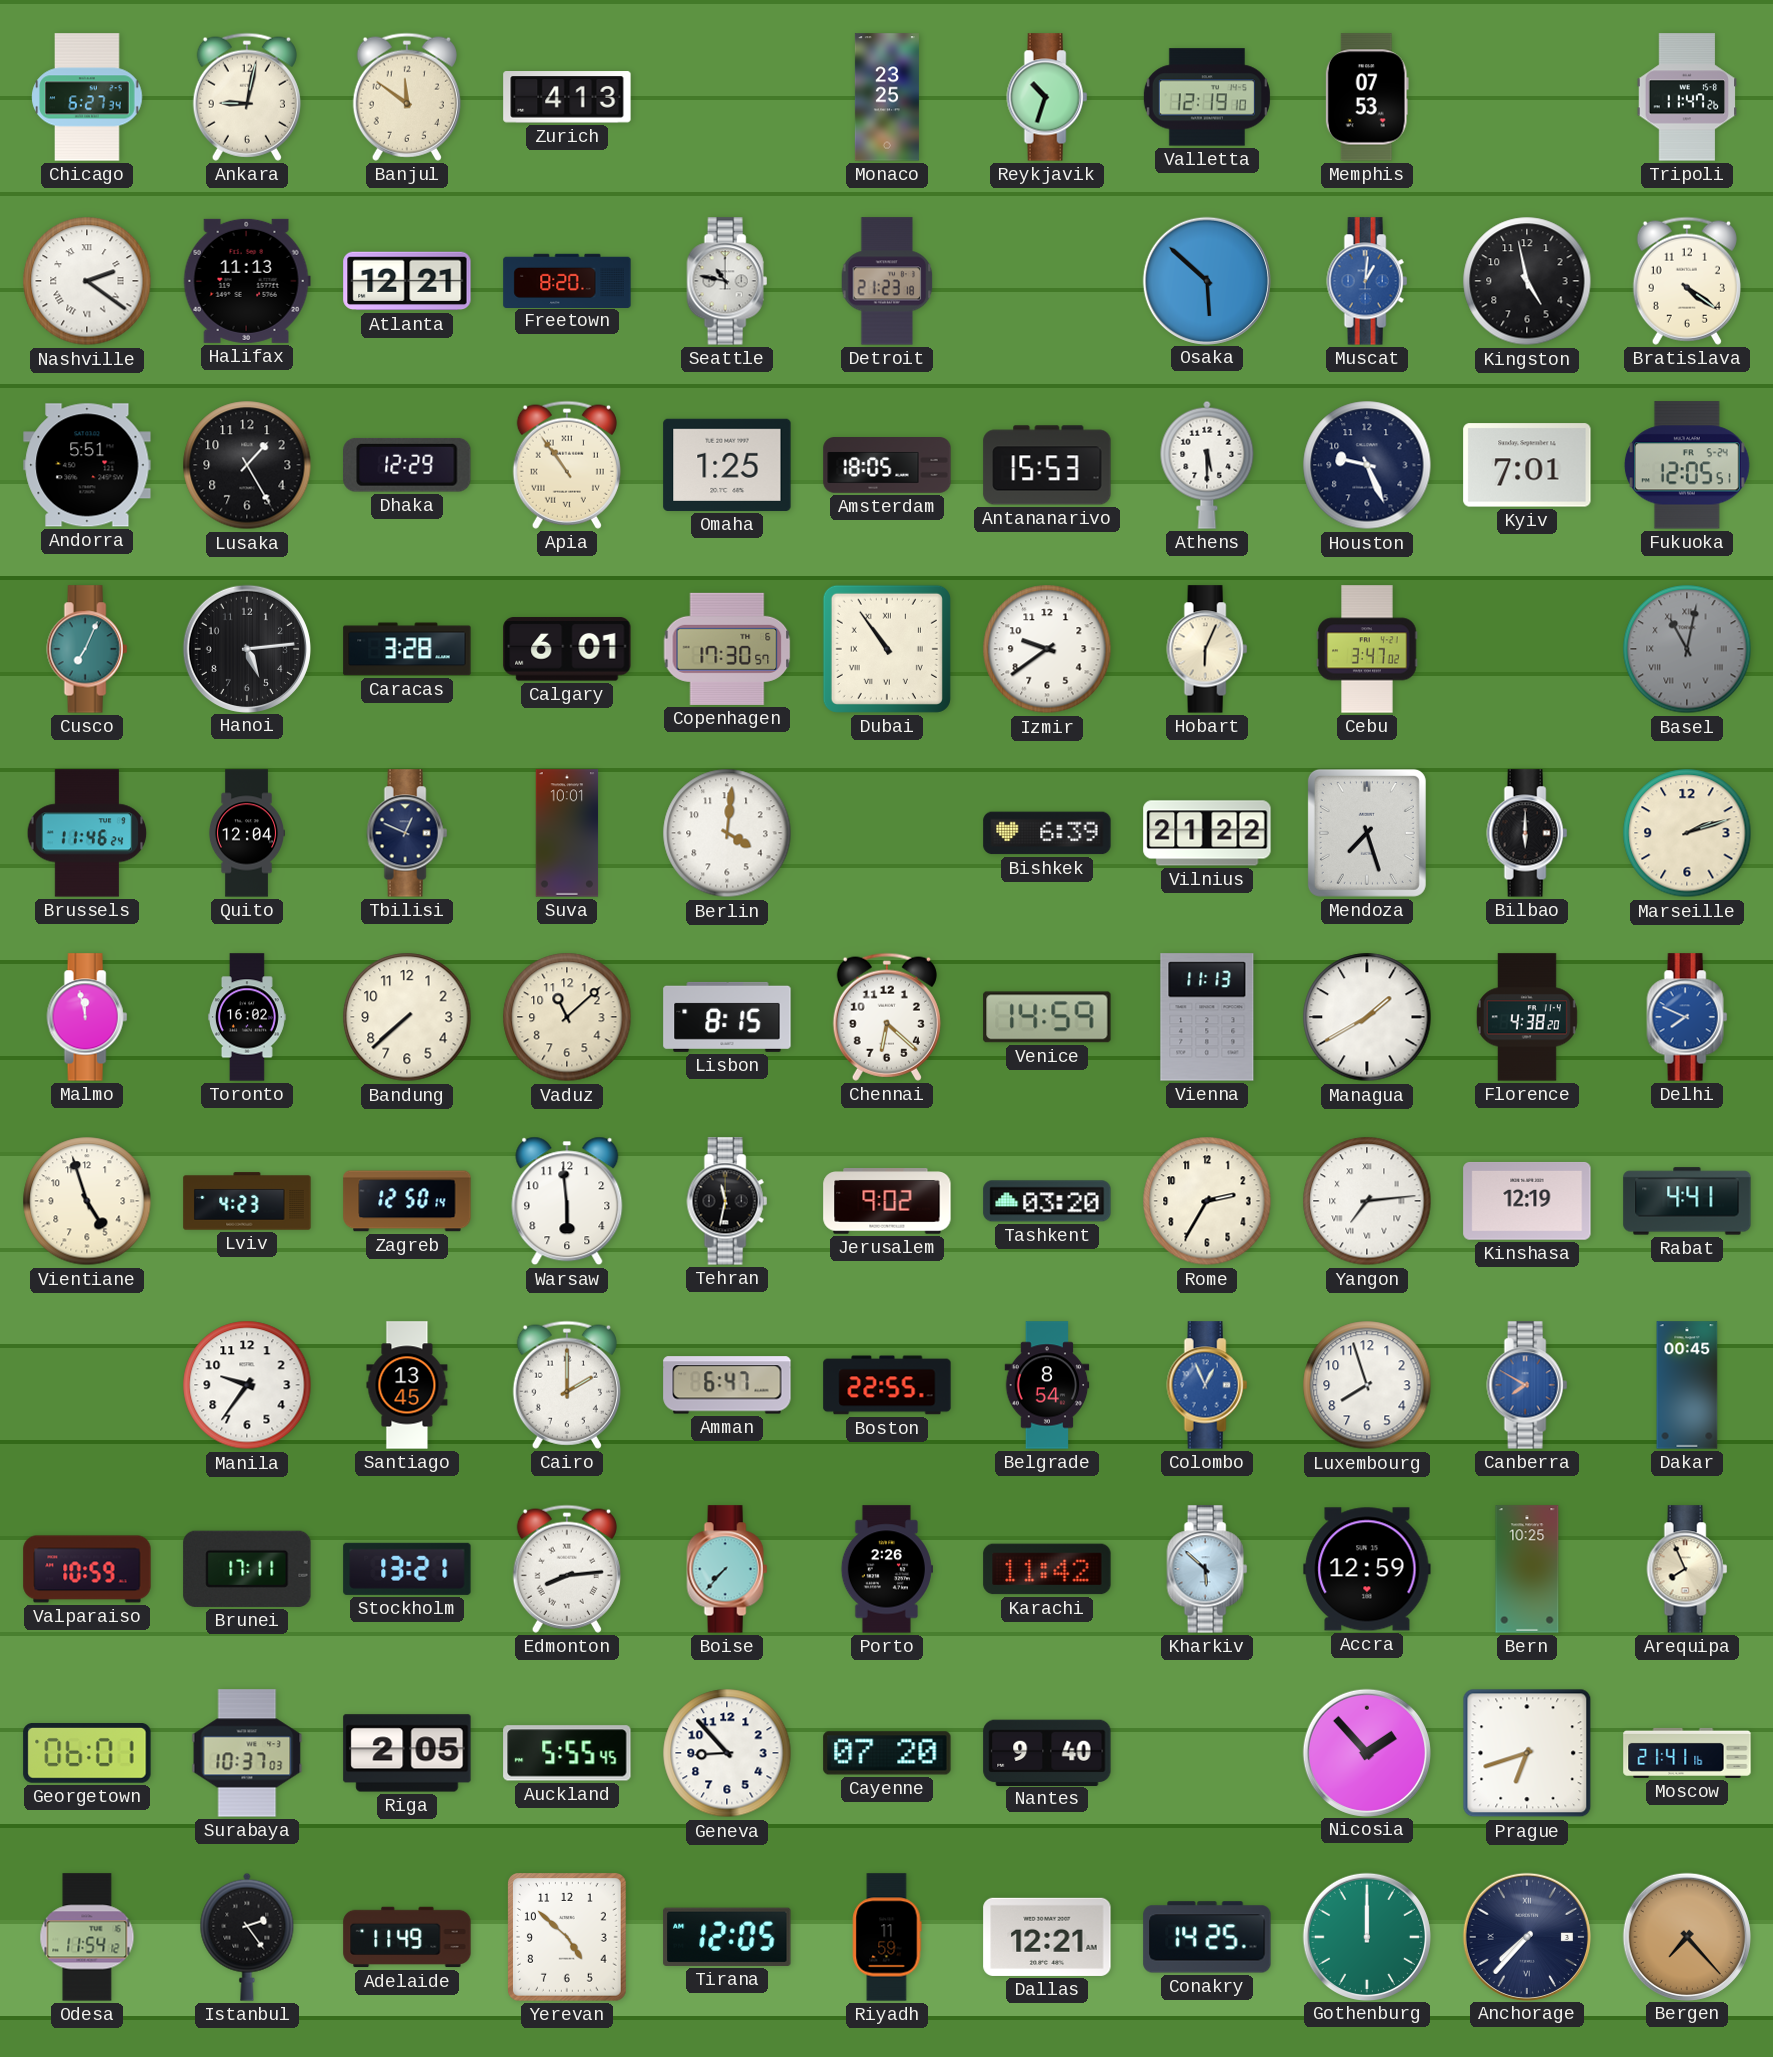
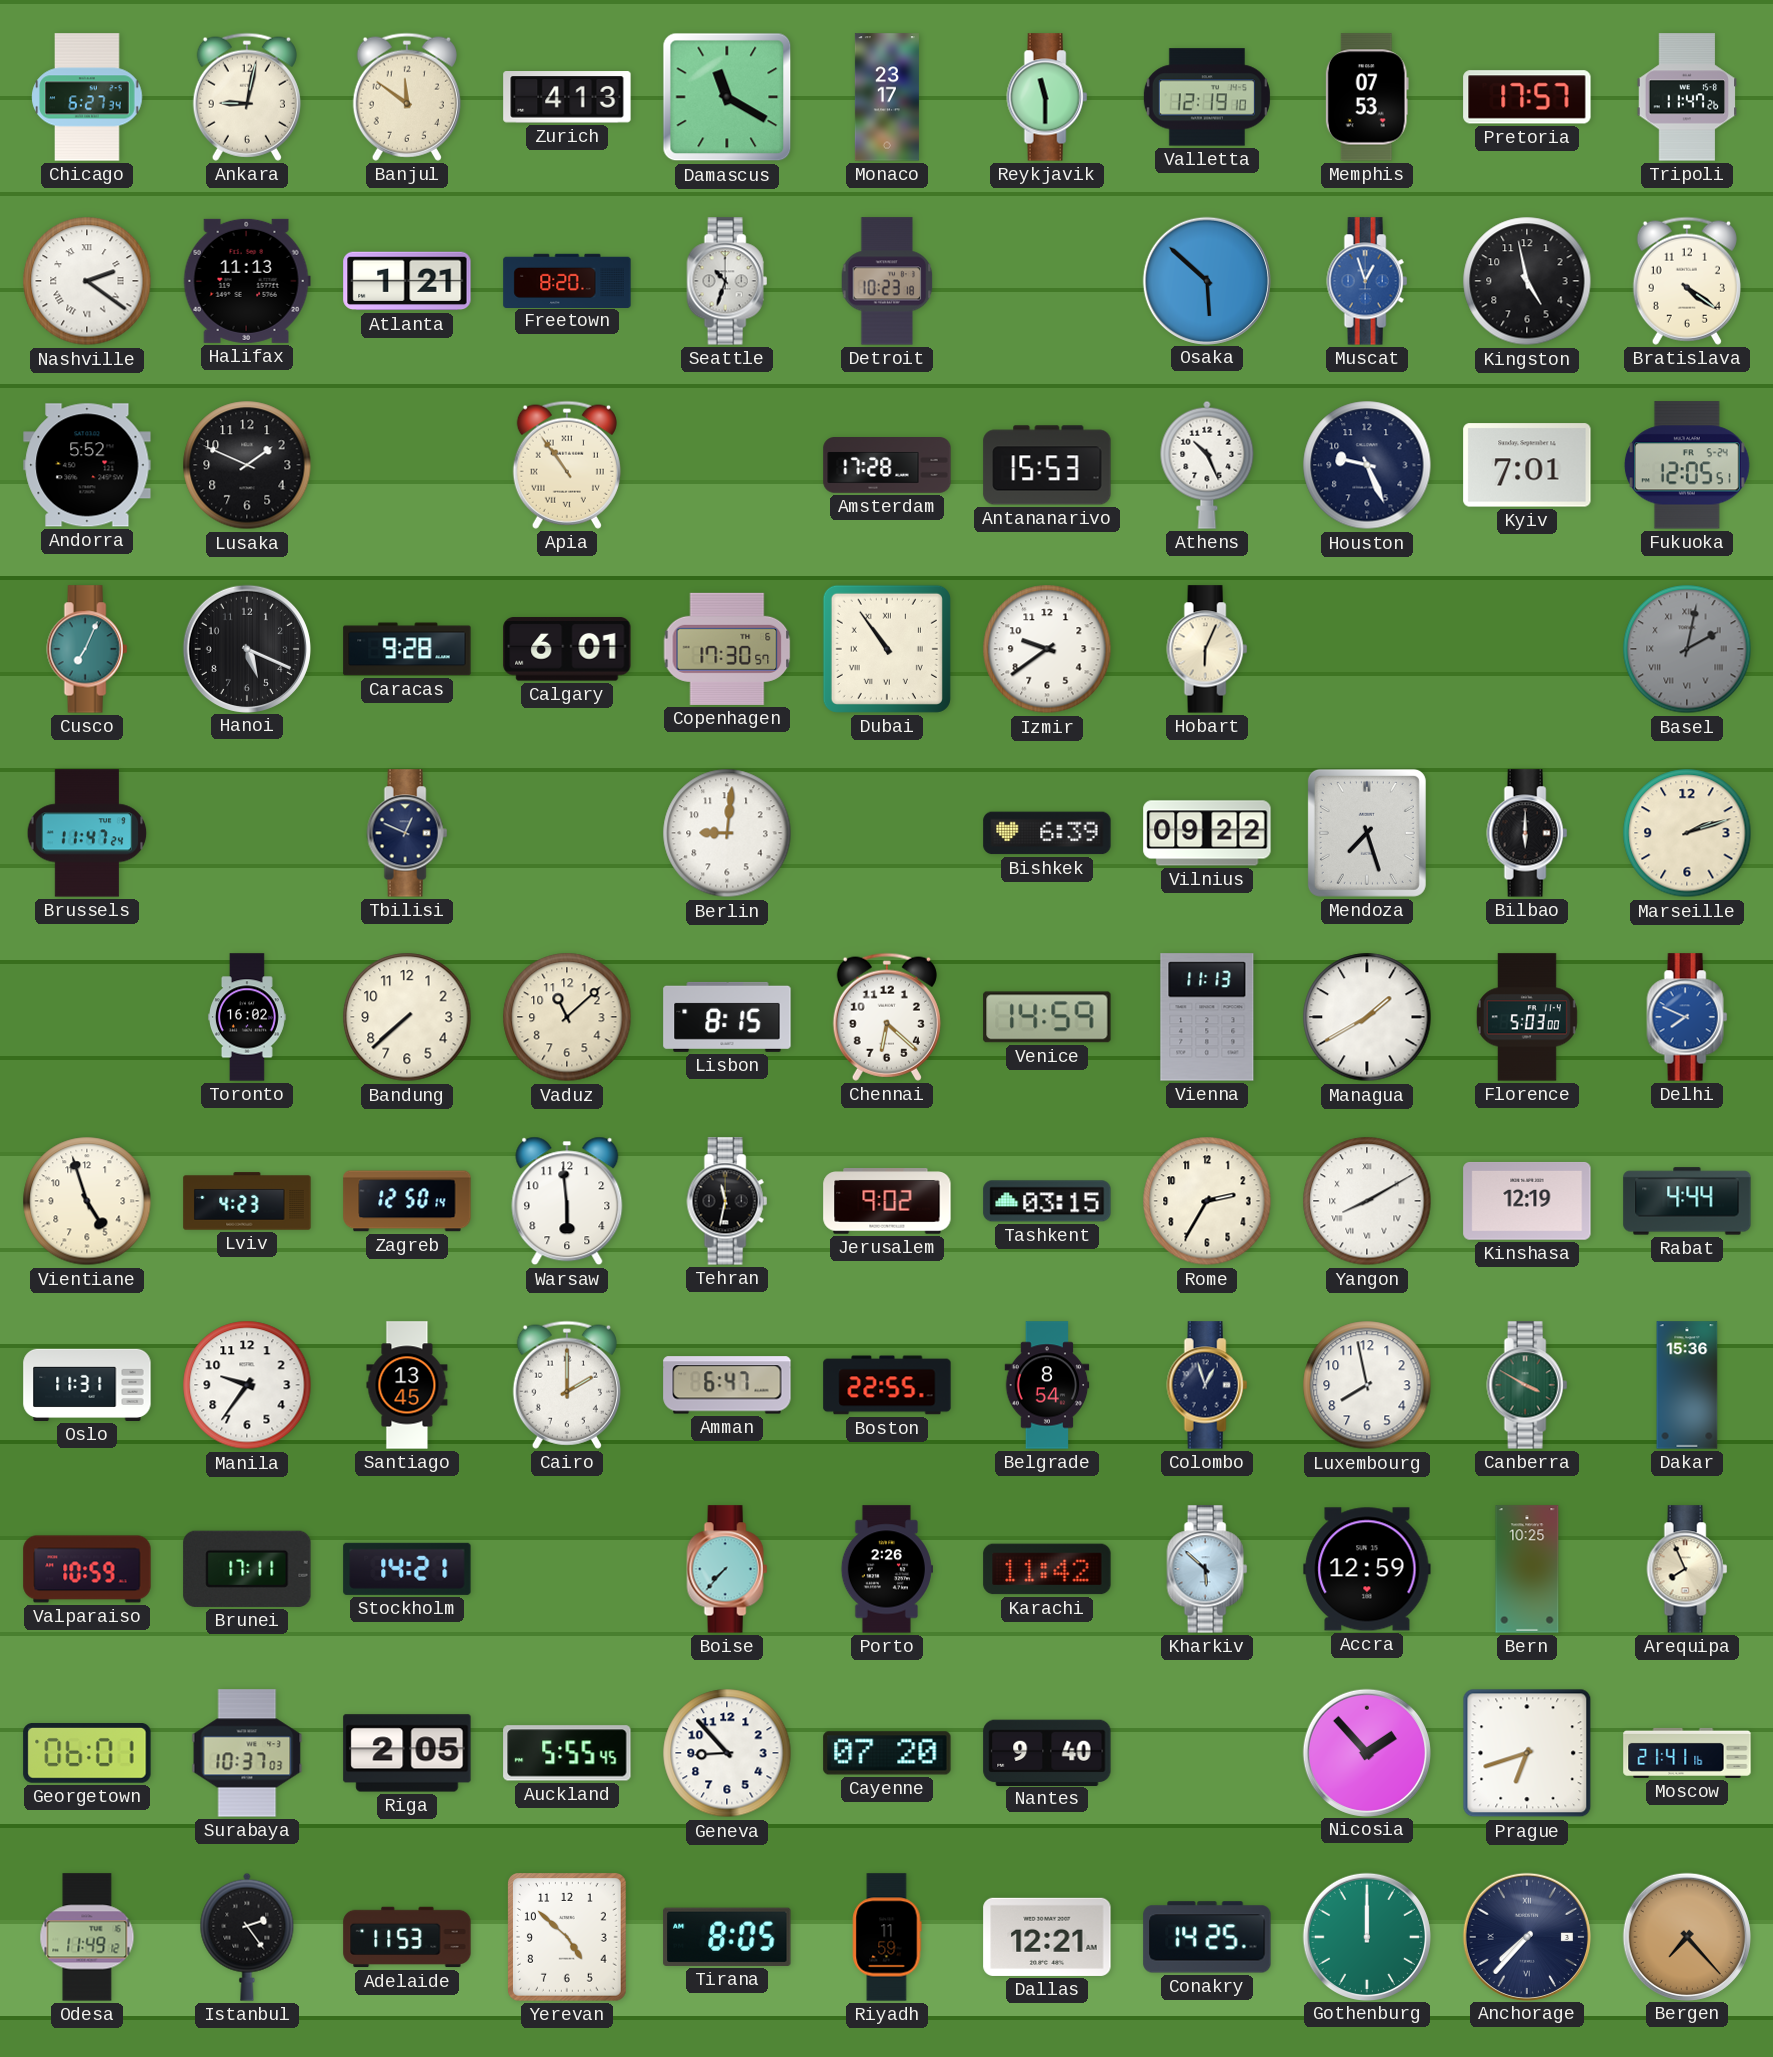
Damascus: none -> 11:20
Monaco: 23:25 -> 23:17
Reykjavik: 10:33 -> 11:30
Pretoria: none -> 17:57
Atlanta: 12:21 -> 1:21
Seattle: 10:47 -> 10:33
Detroit: 21:23 -> 10:23
Muscat: 1:01 -> 12:57
Andorra: 5:51 -> 5:52
Lusaka: 1:25 -> 1:49
Dhaka: 12:29 -> none
Omaha: 1:25 -> none
Amsterdam: 18:05 -> 17:28
Athens: 5:30 -> 10:26
Hanoi: 5:14 -> 5:19
Caracas: 3:28 -> 9:28
Cebu: 3:47 -> none
Basel: 11:02 -> 2:02
Brussels: 11:46 -> 11:47
Quito: 12:04 -> none
Suva: 10:01 -> none
Berlin: 4:01 -> 9:01
Vilnius: 21:22 -> 09:22
Malmo: 11:58 -> none
Florence: 4:38 -> 5:03
Tashkent: 03:20 -> 03:15
Yangon: 7:14 -> 8:10
Rabat: 4:41 -> 4:44
Oslo: none -> 11:31
Colombo: 12:56 -> 12:57
Colombo dial: blue -> navy
Luxembourg: 7:57 -> 7:58
Canberra: 7:50 -> 3:50
Canberra dial: blue -> green
Dakar: 00:45 -> 15:36
Stockholm: 13:21 -> 14:21
Edmonton: 8:14 -> none
Odesa: 11:54 -> 11:49
Adelaide: 11:49 -> 11:53
Tirana: 12:05 -> 8:05
